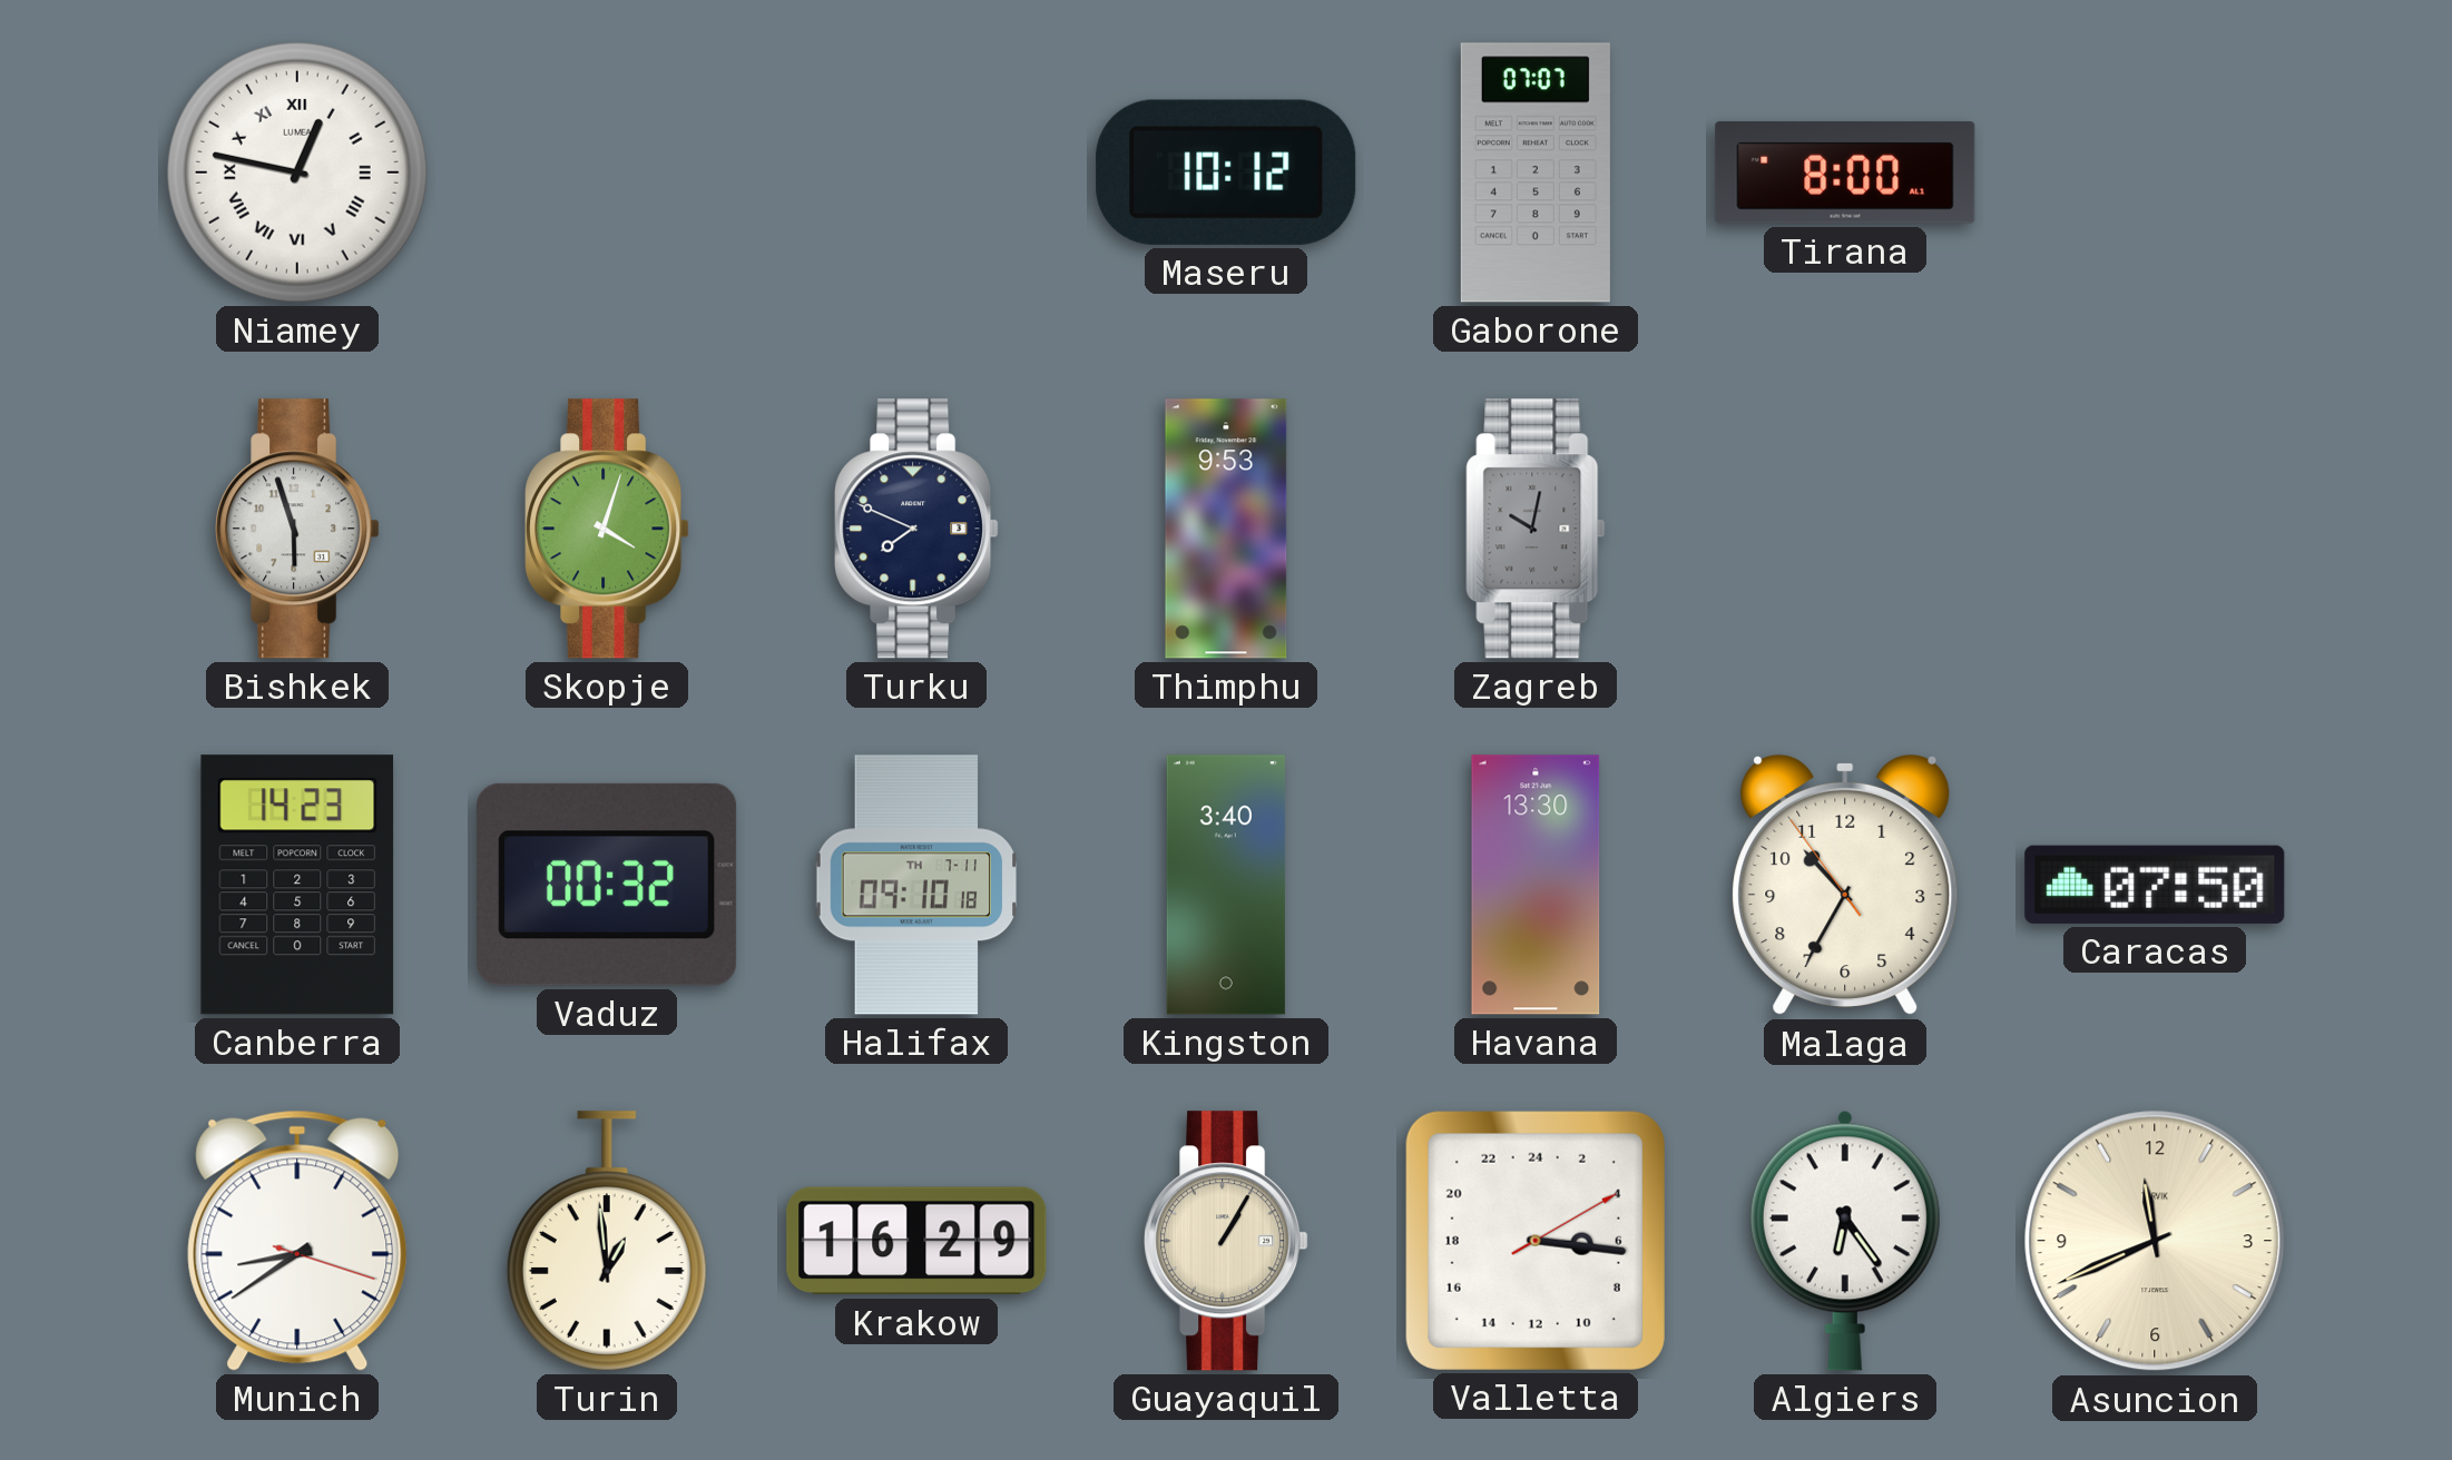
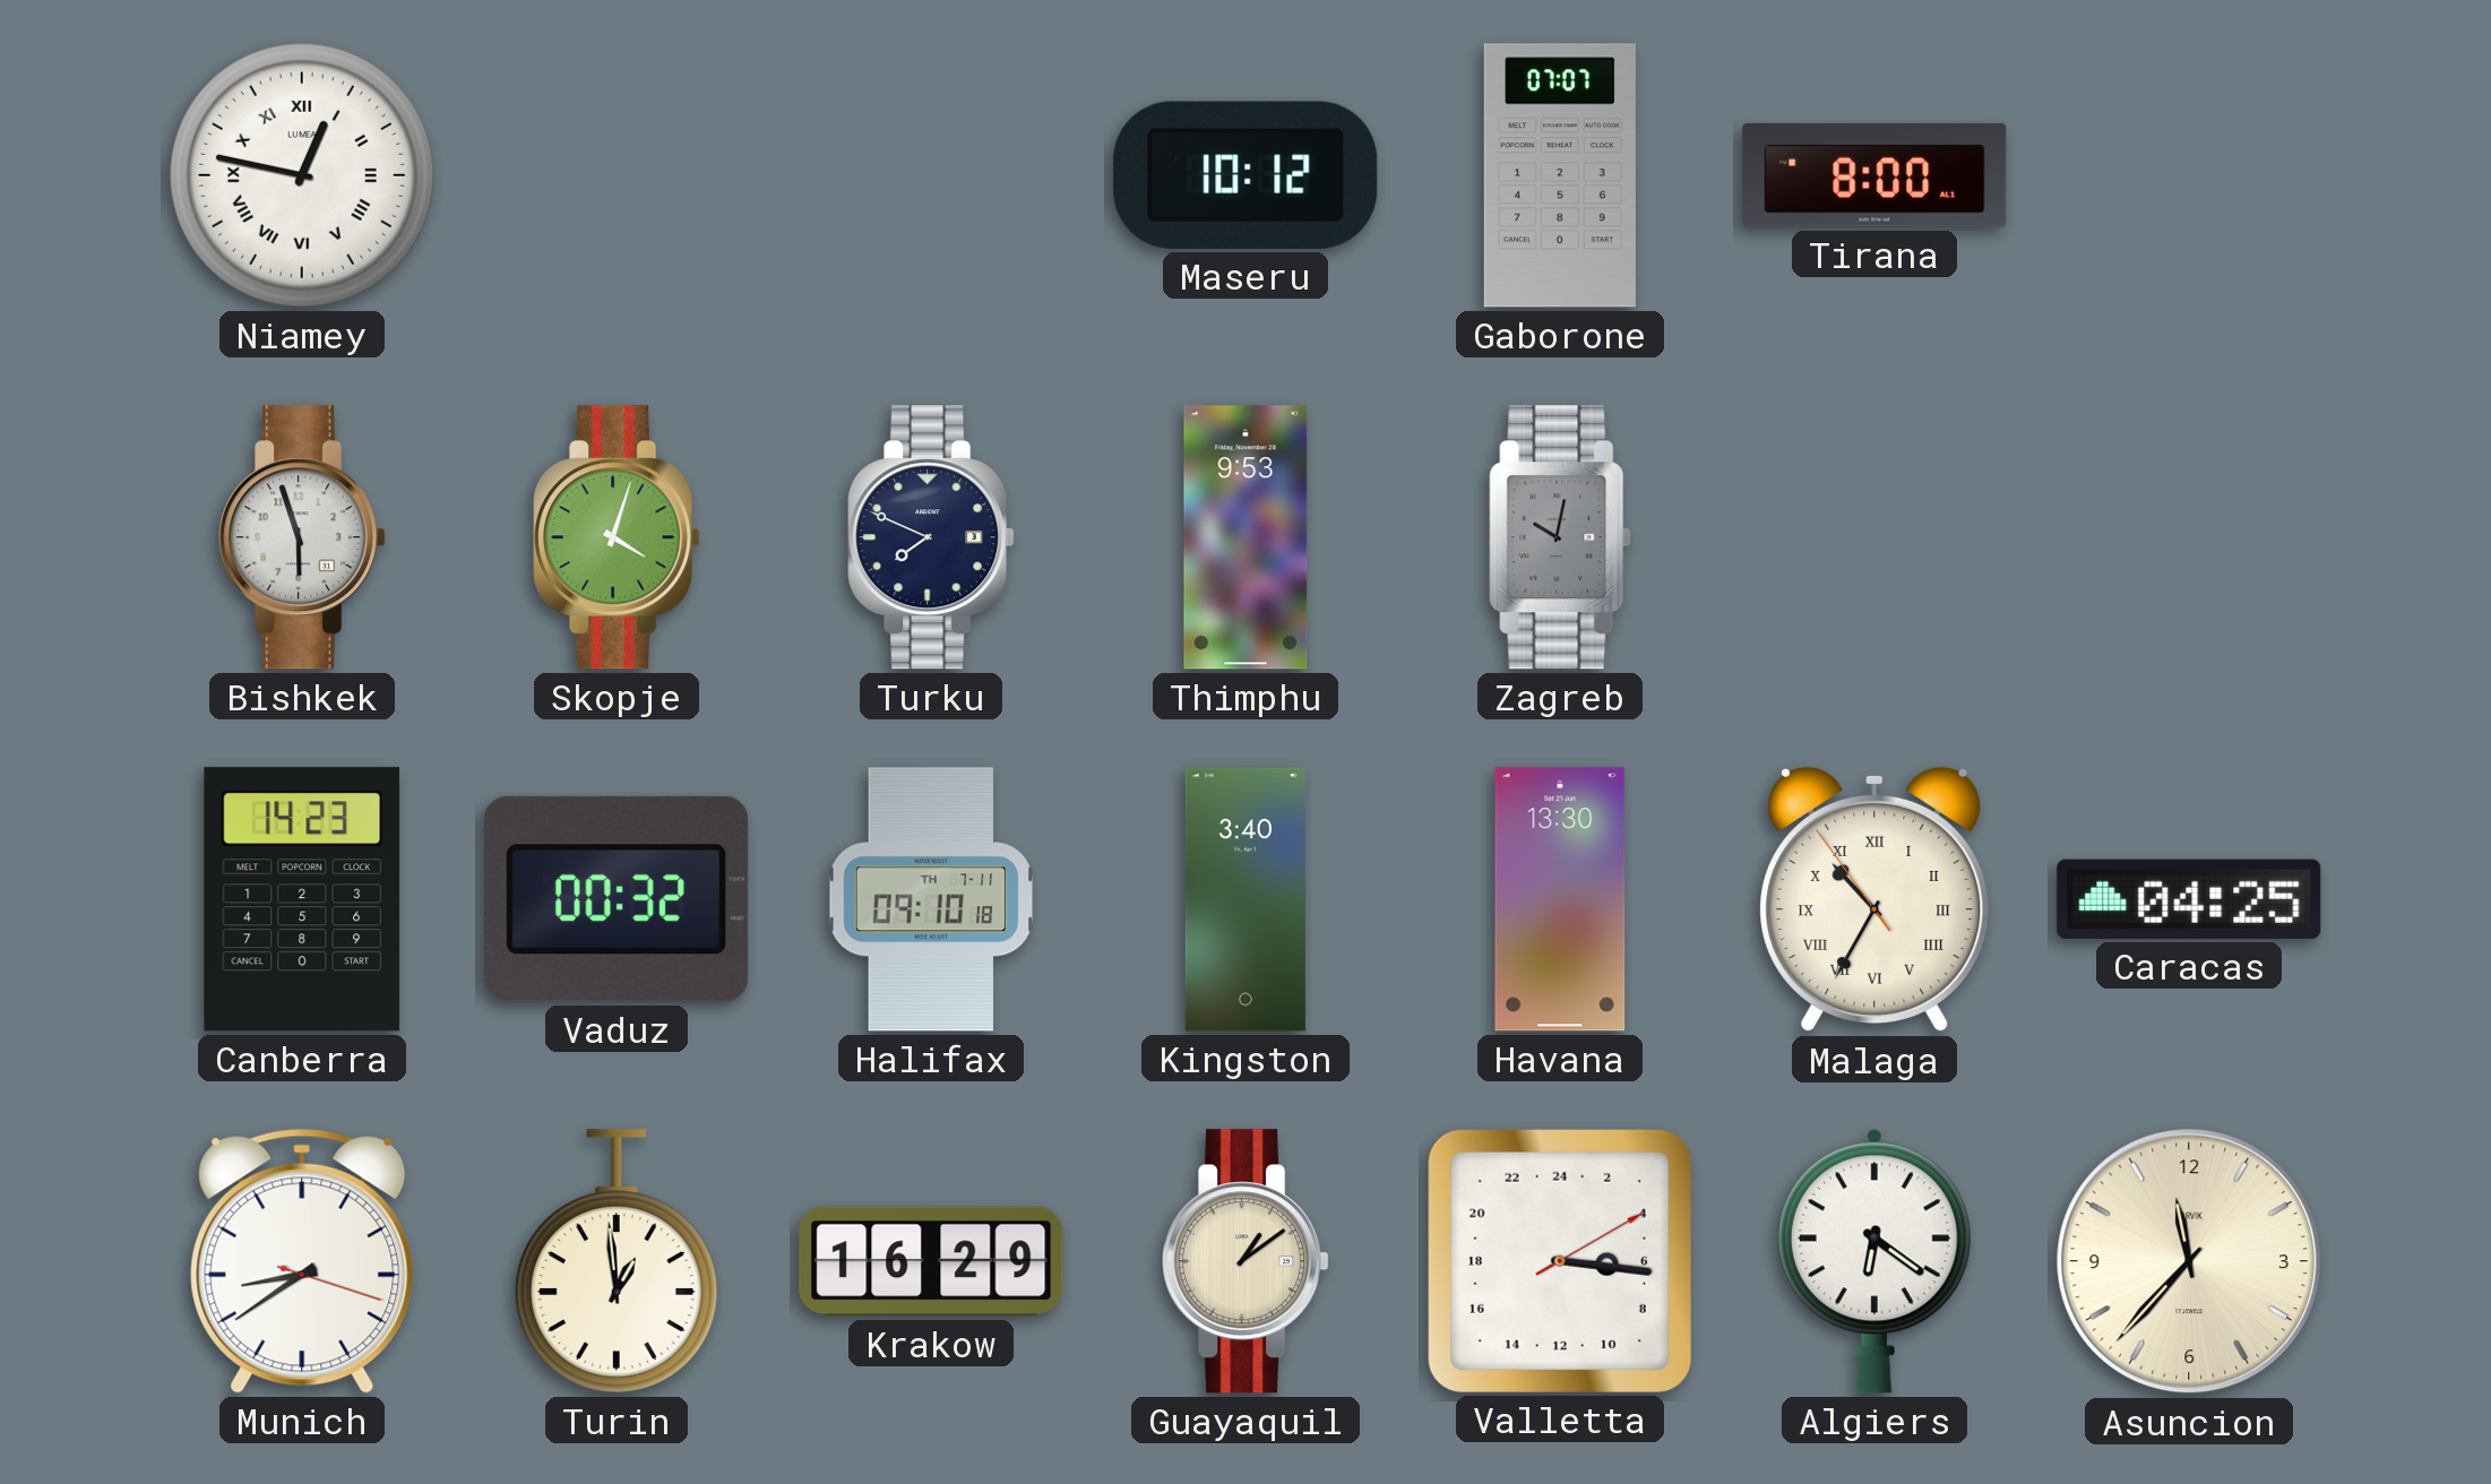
Malaga numerals: Arabic -> Roman
Caracas: 07:50 -> 04:25
Guayaquil: 1:05 -> 1:09
Algiers: 6:24 -> 6:21
Asuncion: 11:41 -> 11:37
